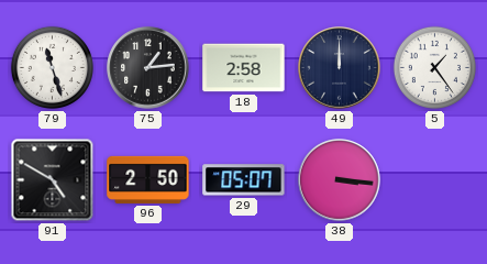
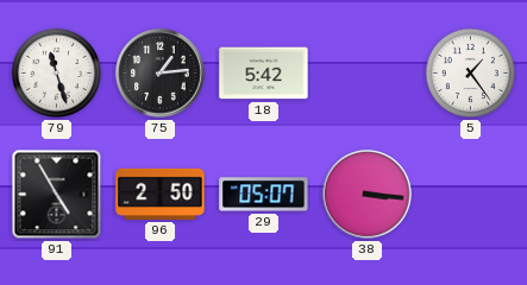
18: 2:58 -> 5:42
49: 12:00 -> none
91: 4:50 -> 4:55
